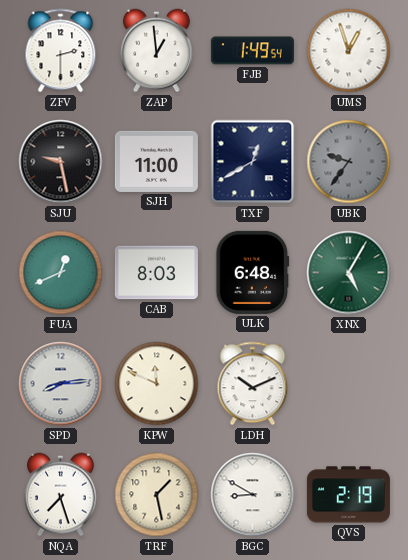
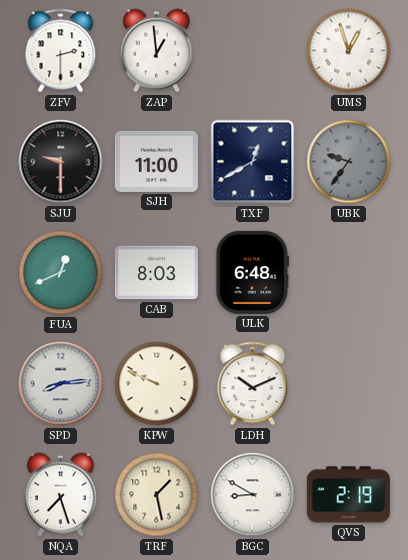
FJB: 1:49 -> none
SJU: 9:28 -> 9:30
XNX: 5:05 -> none
KPW: 11:49 -> 9:49
